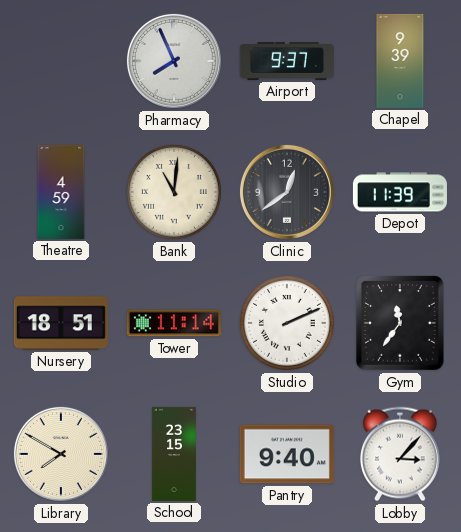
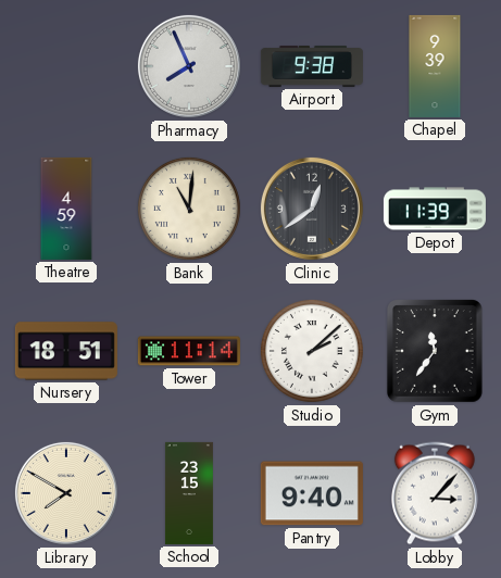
Airport: 9:37 -> 9:38
Studio: 2:11 -> 2:08
